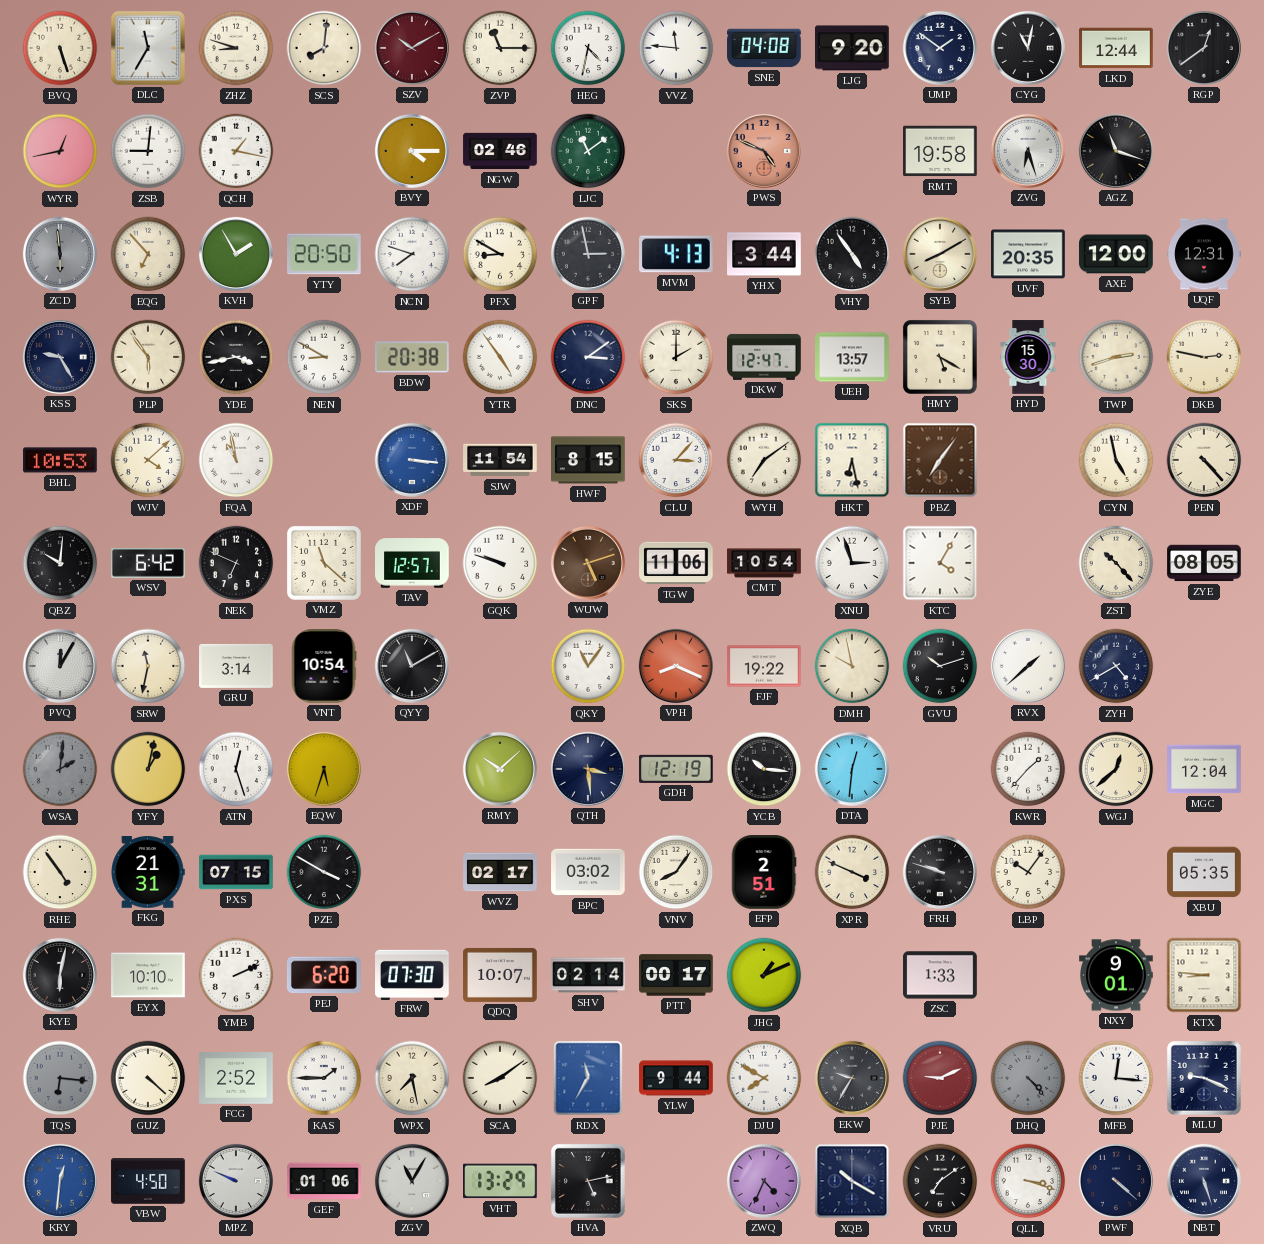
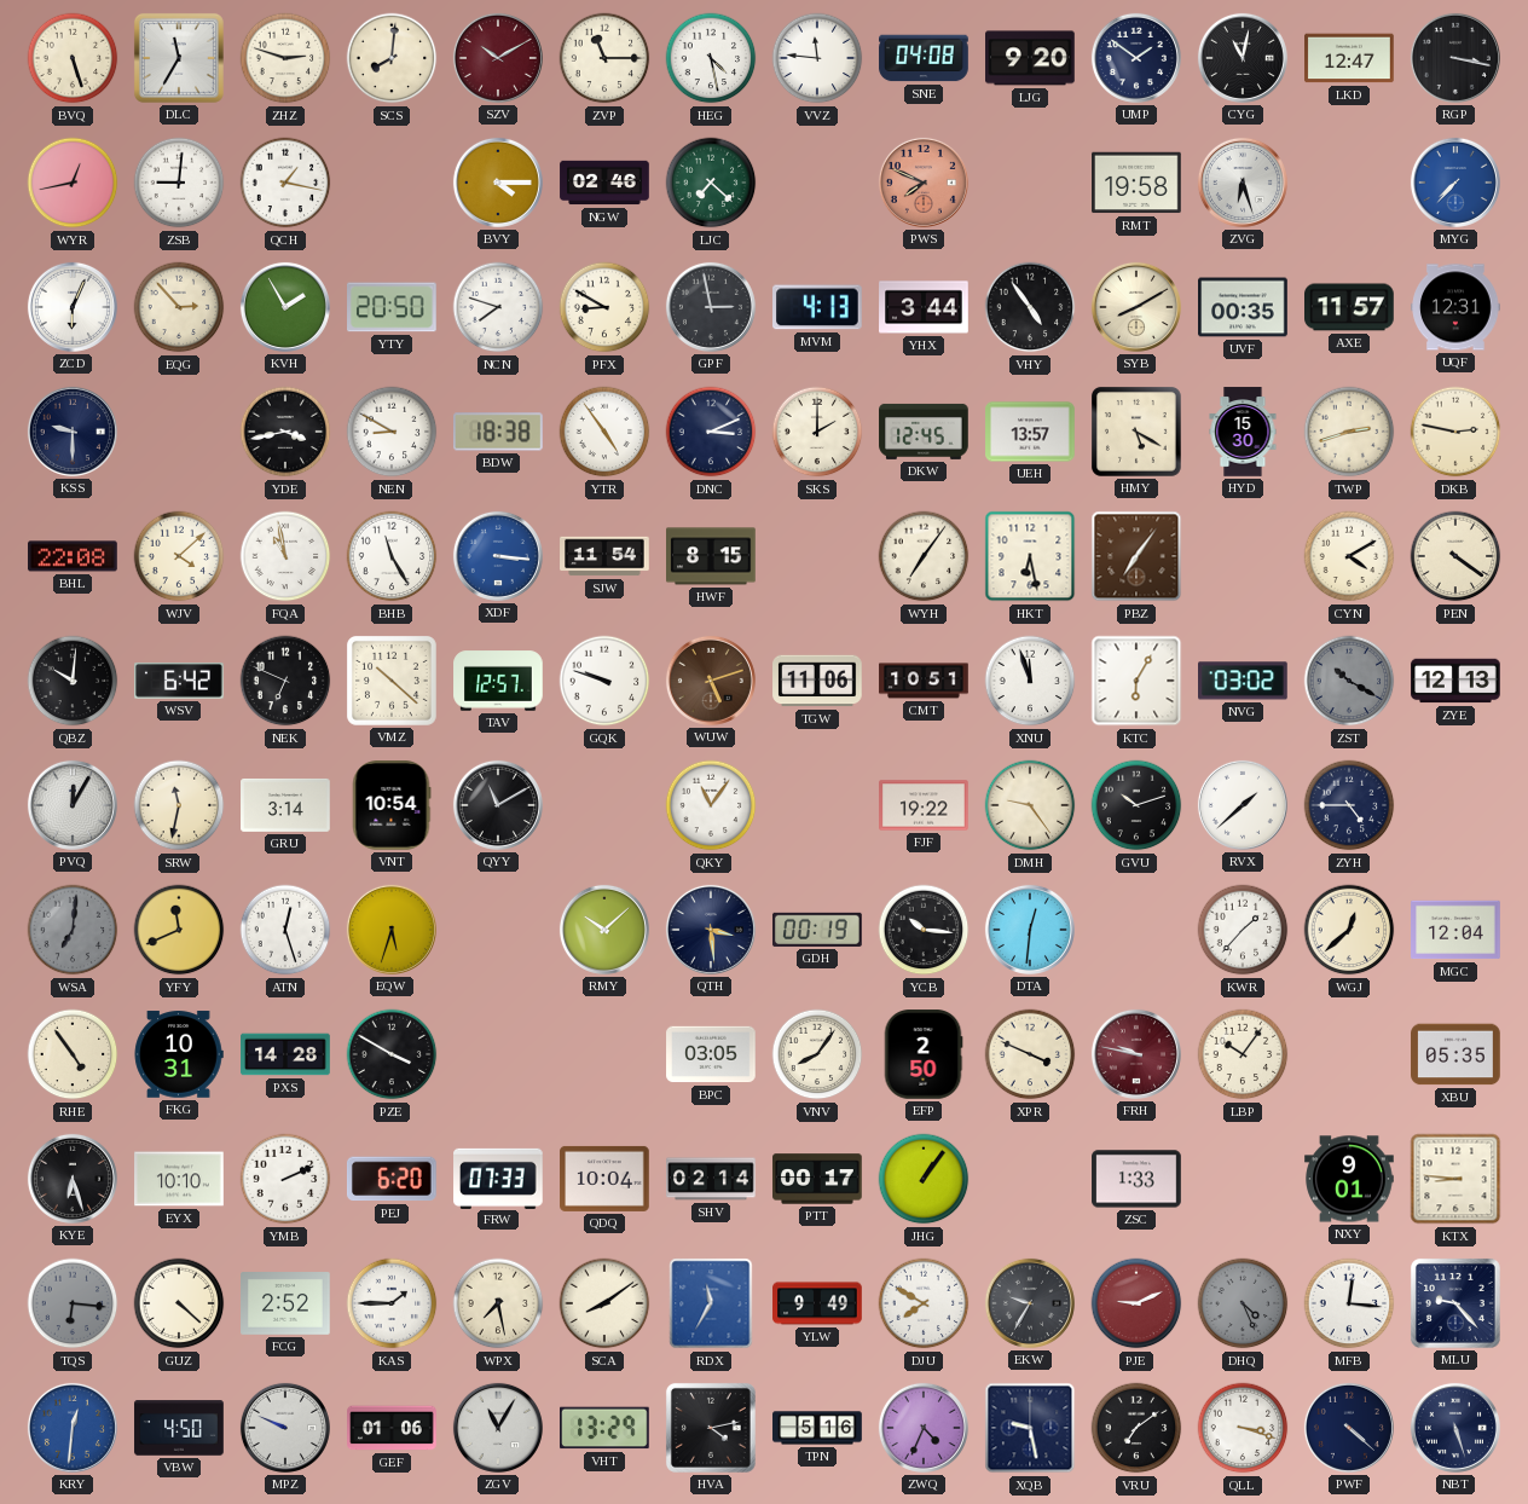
ZHZ: 8:48 -> 2:48
HEG: 4:32 -> 4:28
LKD: 12:44 -> 12:47
RGP: 12:39 -> 3:17
LJC: 11:09 -> 7:22
PWS: 4:49 -> 7:49
AGZ: 11:18 -> none
MYG: none -> 7:37
ZCD: 5:59 -> 6:04
ZCD dial: grey -> white
EQG: 6:53 -> 2:53
UVF: 20:35 -> 00:35
AXE: 12:00 -> 11:57
KSS: 9:25 -> 9:30
PLP: 5:54 -> none
BDW: 20:38 -> 18:38
DNC: 3:09 -> 3:11
DKW: 12:47 -> 12:45
BHL: 10:53 -> 22:08
BHB: none -> 11:25
CLU: 3:07 -> none
WYH: 7:09 -> 7:06
CYN: 4:58 -> 4:10
PEN: 4:23 -> 4:21
VMZ: 11:22 -> 10:22
CMT: 10:54 -> 10:51
XNU: 2:57 -> 11:57
KTC: 4:05 -> 6:05
NVG: none -> 03:02
ZST: 10:23 -> 10:20
ZST dial: cream -> grey
ZYE: 08:05 -> 12:13
VPH: 8:19 -> none
DMH: 9:58 -> 9:24
ZYH: 4:40 -> 4:45
WSA: 2:01 -> 7:01
YFY: 1:02 -> 11:41
GDH: 12:19 -> 00:19
FKG: 21:31 -> 10:31
PXS: 07:15 -> 14:28
WVZ: 02:17 -> none
BPC: 03:02 -> 03:05
EFP: 2:51 -> 2:50
FRH: 9:48 -> 9:47
FRH dial: black -> burgundy
KYE: 6:02 -> 6:27
FRW: 07:30 -> 07:33
QDQ: 10:07 -> 10:04
JHG: 1:11 -> 1:06
YLW: 9:44 -> 9:49
DHQ: 4:23 -> 4:26
MLU: 9:19 -> 9:23
HVA: 5:13 -> 4:13
TPN: none -> 5:16
XQB: 10:20 -> 9:28
